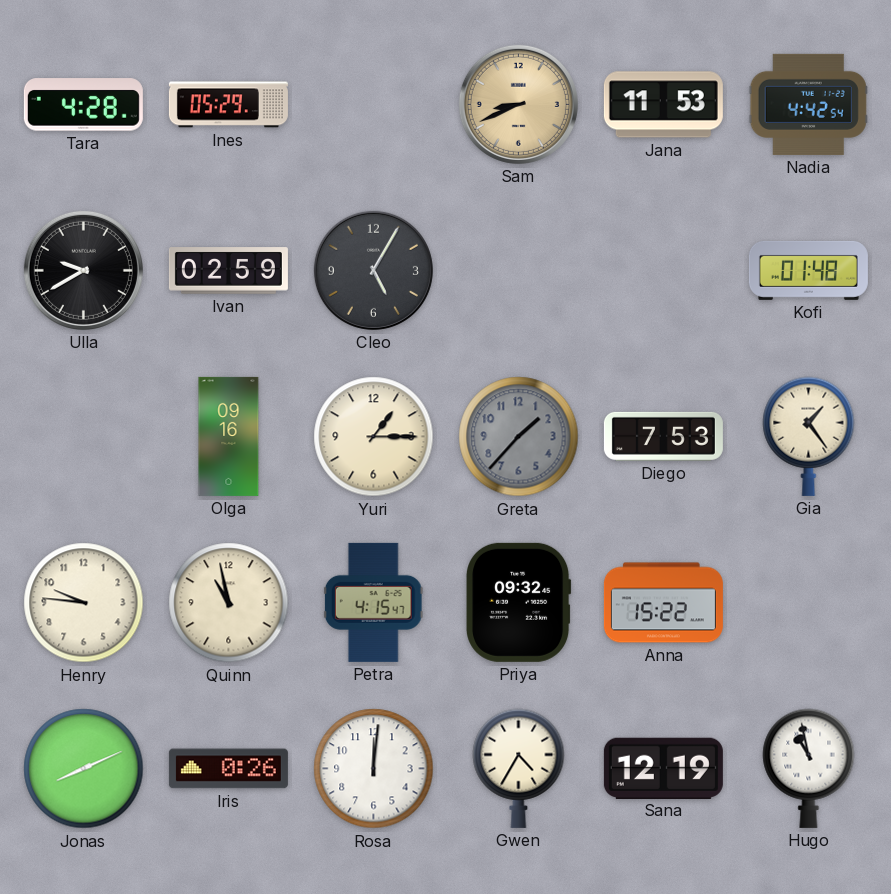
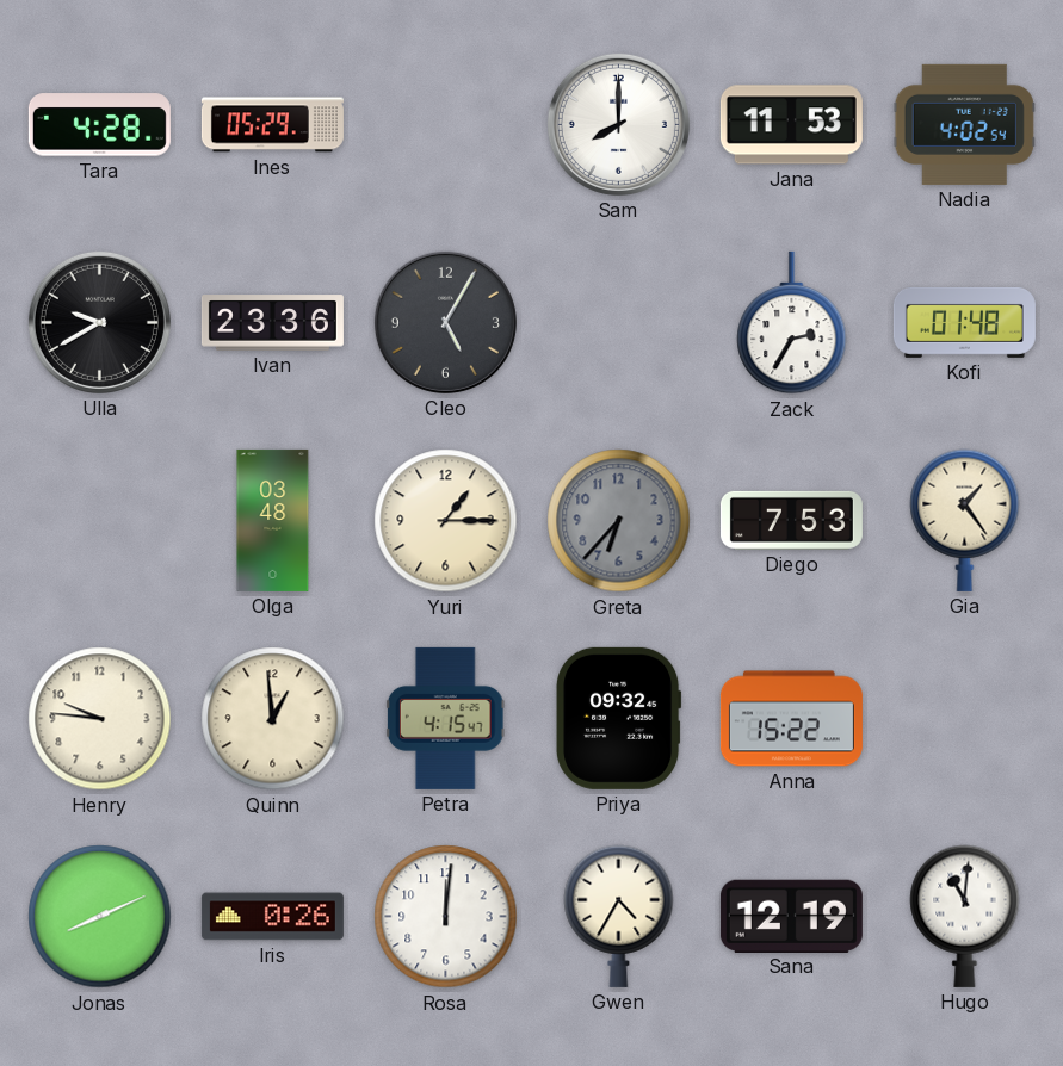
Sam: 8:41 -> 8:00
Sam dial: champagne -> white
Nadia: 4:42 -> 4:02
Ivan: 02:59 -> 23:36
Zack: none -> 2:35
Olga: 09:16 -> 03:48
Greta: 1:37 -> 6:37
Quinn: 10:58 -> 12:59
Hugo: 10:58 -> 11:01
